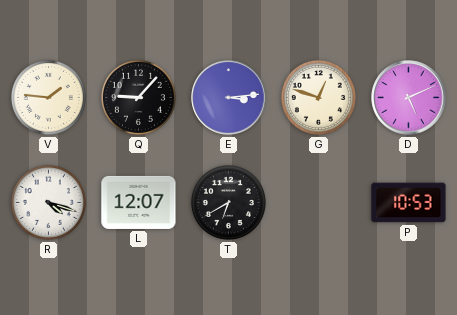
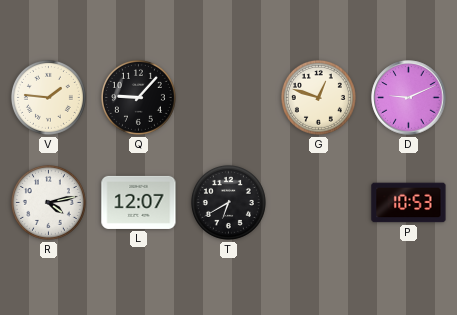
E: 3:14 -> none
D: 5:11 -> 9:11
R: 4:18 -> 4:13
